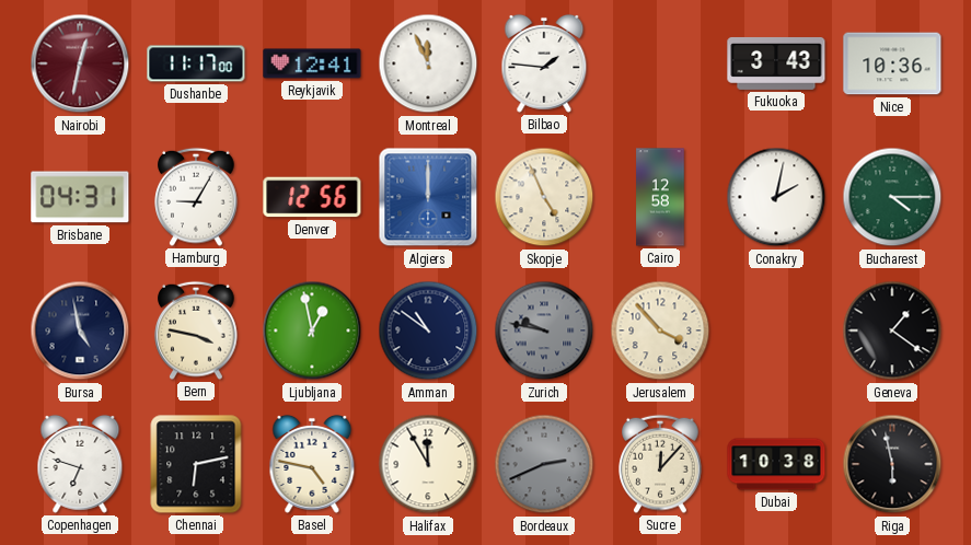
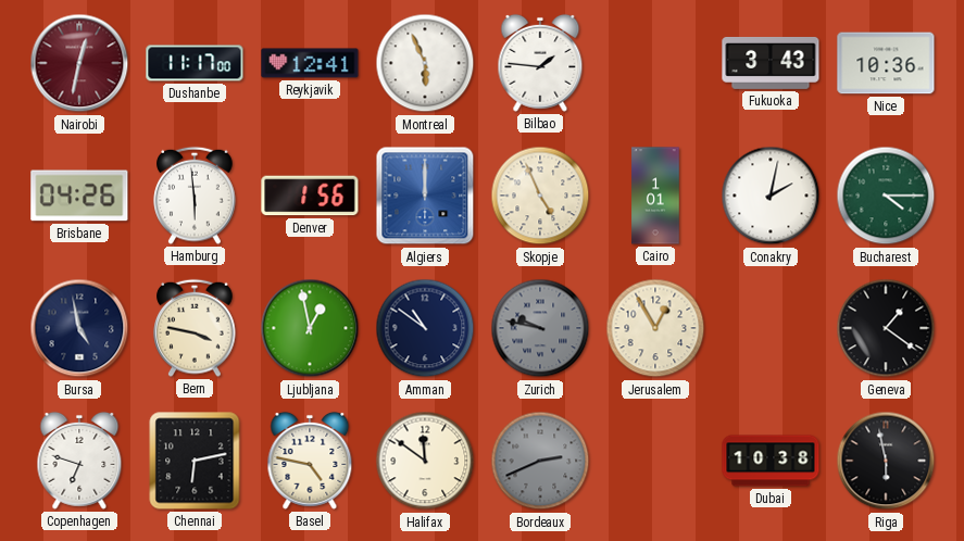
Montreal: 11:56 -> 5:56
Brisbane: 04:31 -> 04:26
Hamburg: 9:05 -> 5:59
Denver: 12:56 -> 1:56
Cairo: 12:58 -> 1:01
Jerusalem: 3:53 -> 12:55
Halifax: 11:55 -> 11:51
Sucre: 12:07 -> none
